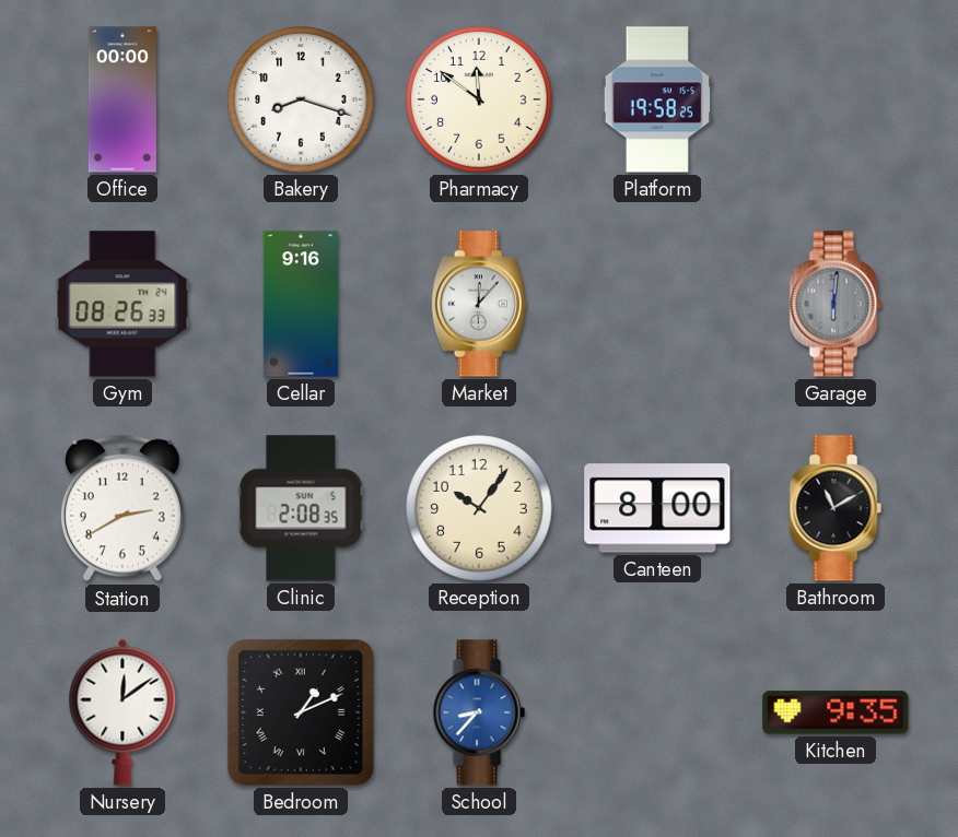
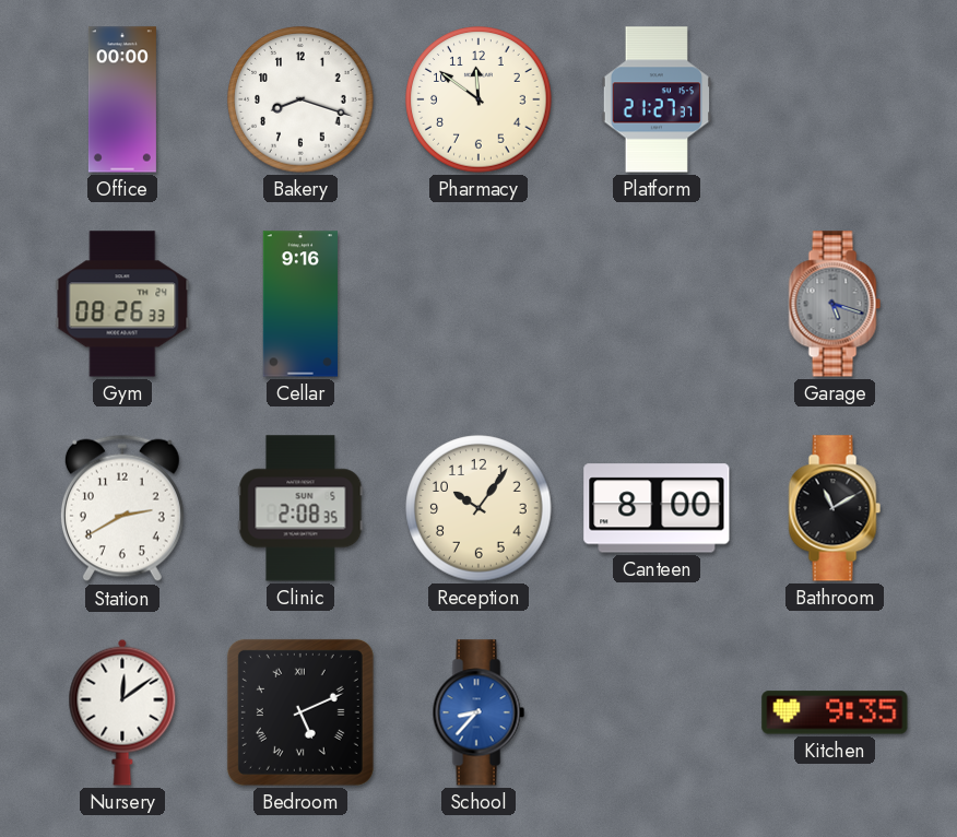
Platform: 19:58 -> 21:27
Market: 12:07 -> none
Garage: 6:01 -> 5:18
Bedroom: 1:11 -> 5:11
